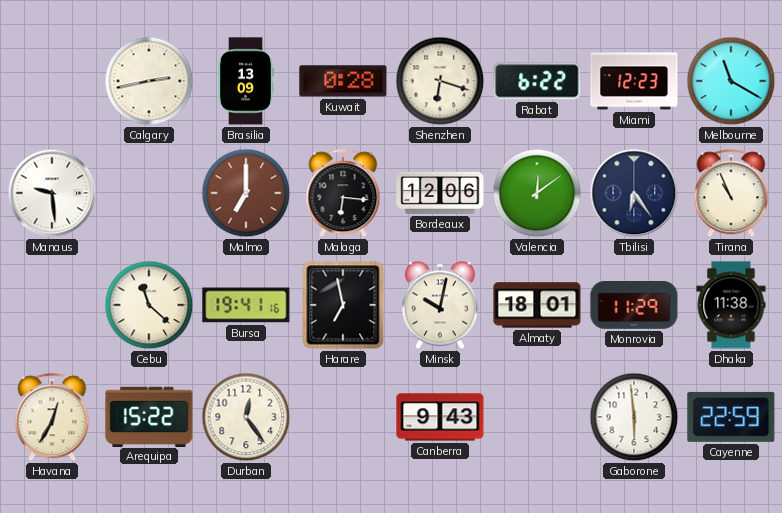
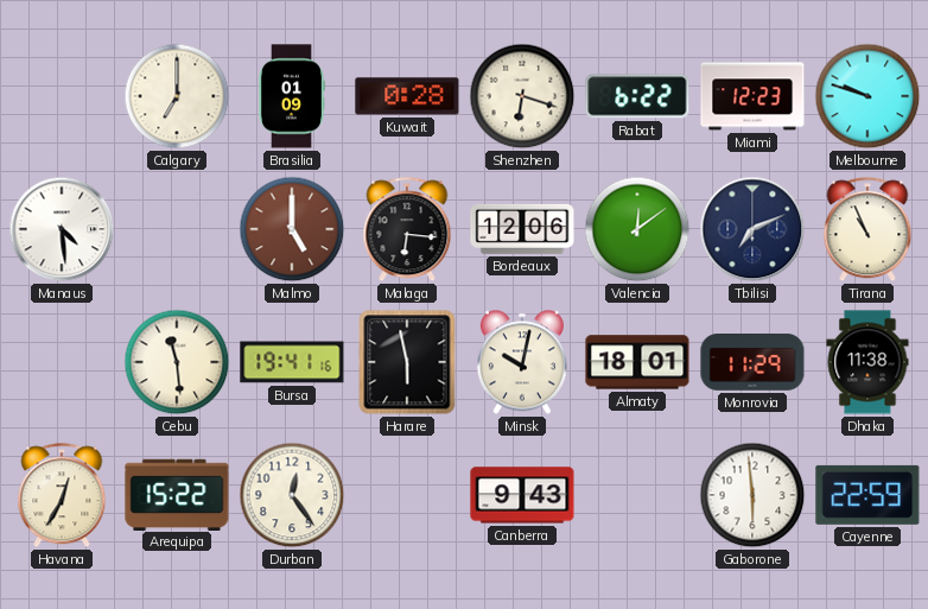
Calgary: 2:43 -> 7:00
Brasilia: 13:09 -> 01:09
Melbourne: 11:20 -> 9:48
Manaus: 9:29 -> 4:29
Malmo: 7:00 -> 5:00
Tbilisi: 6:24 -> 7:11
Cebu: 11:22 -> 11:29
Harare: 6:58 -> 5:58
